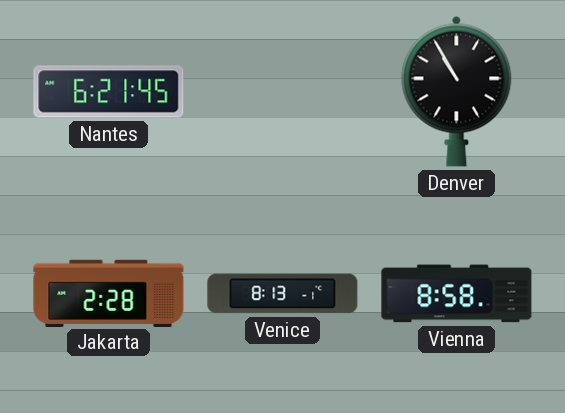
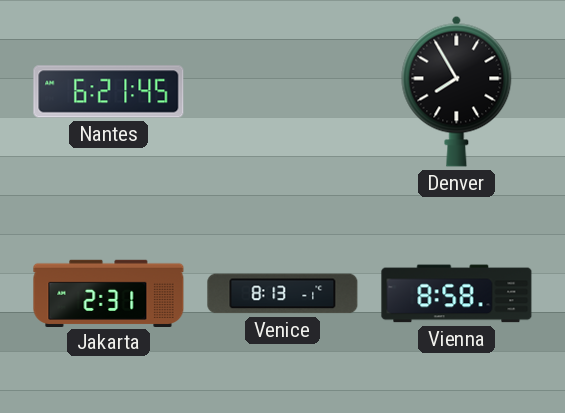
Denver: 10:55 -> 7:55
Jakarta: 2:28 -> 2:31
